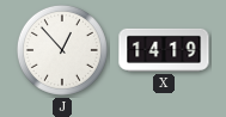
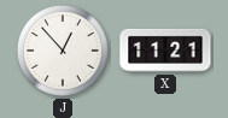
X: 14:19 -> 11:21
